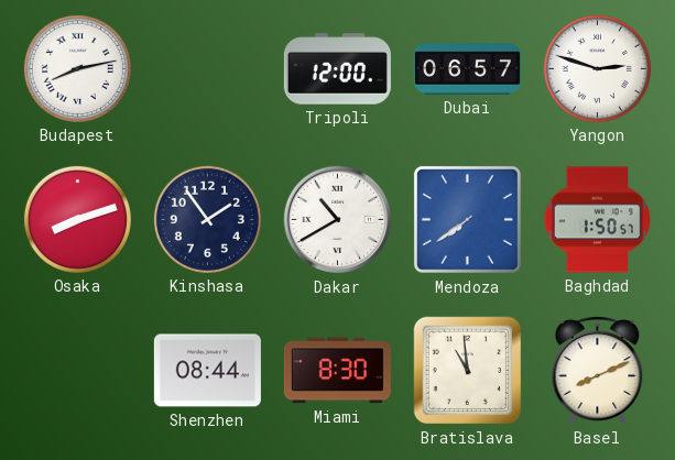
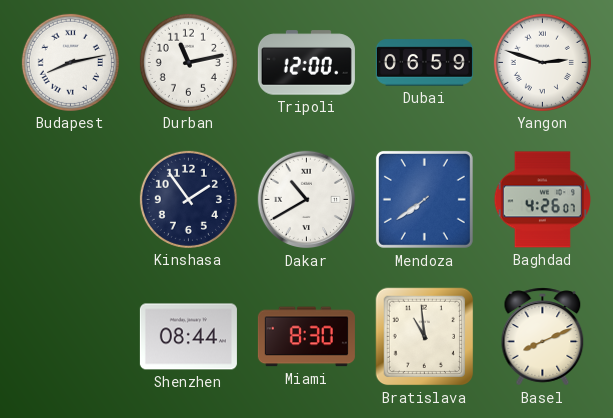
Durban: none -> 11:13
Dubai: 06:57 -> 06:59
Osaka: 8:12 -> none
Baghdad: 1:50 -> 4:26
